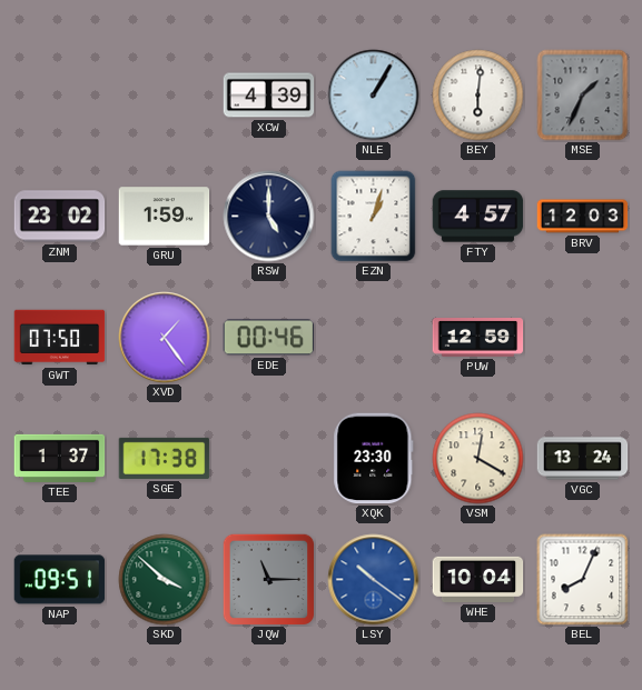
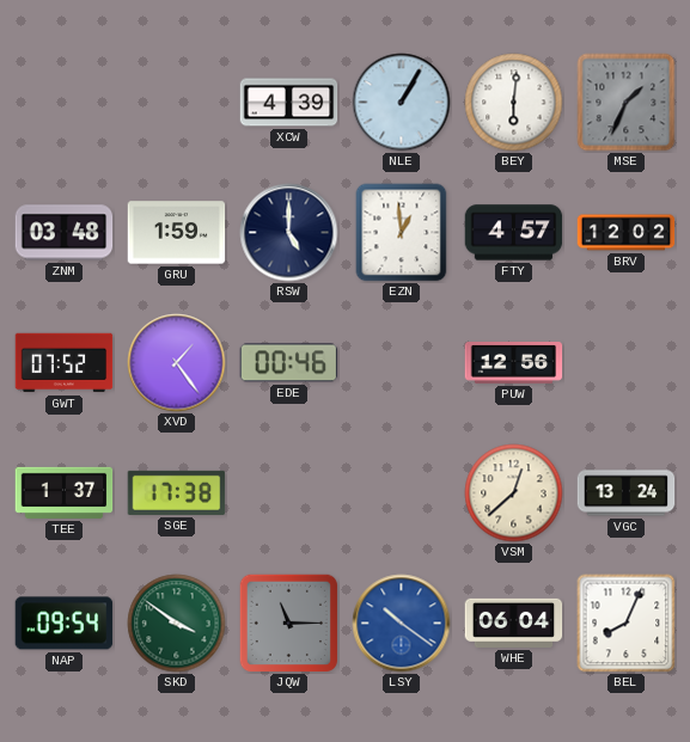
ZNM: 23:02 -> 03:48
EZN: 1:03 -> 12:59
BRV: 12:03 -> 12:02
GWT: 07:50 -> 07:52
PUW: 12:59 -> 12:56
XQK: 23:30 -> none
VSM: 12:20 -> 12:38
NAP: 09:51 -> 09:54
SKD: 3:52 -> 3:51
WHE: 10:04 -> 06:04
